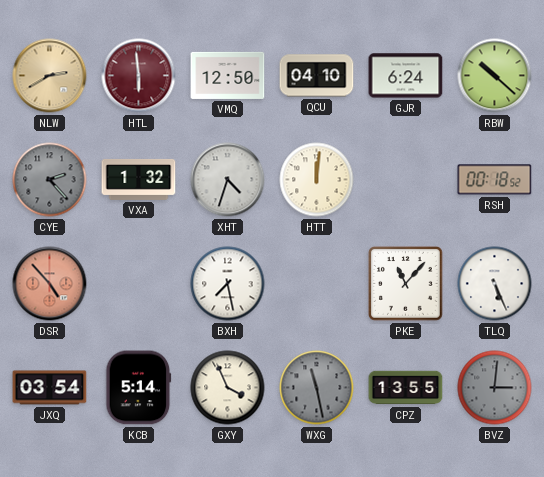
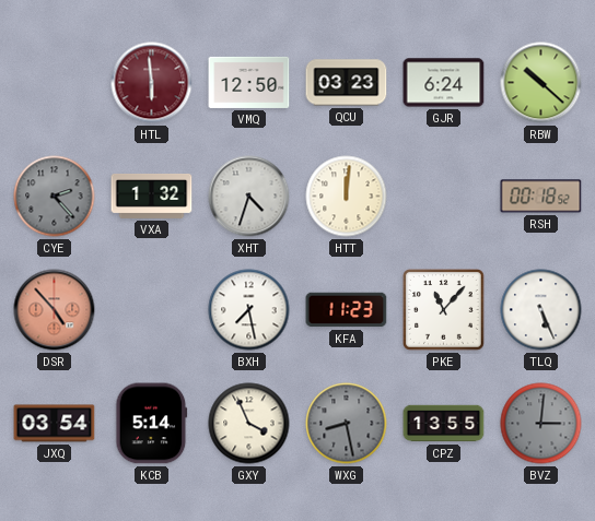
NLW: 2:40 -> none
QCU: 04:10 -> 03:23
KFA: none -> 11:23
WXG: 11:28 -> 8:28
